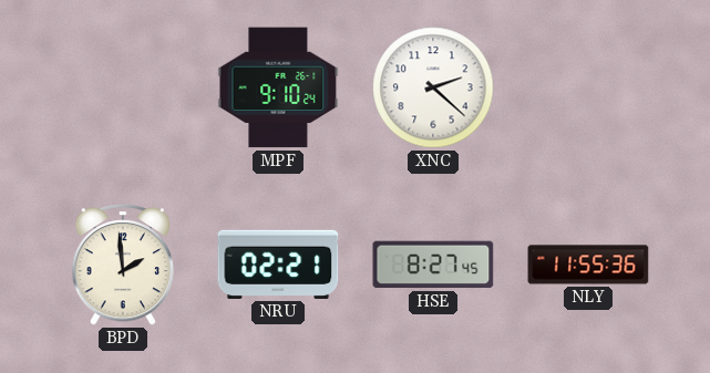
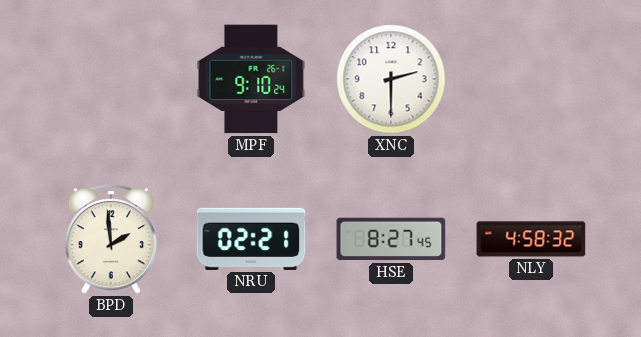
XNC: 2:22 -> 2:30
NLY: 11:55 -> 4:58
